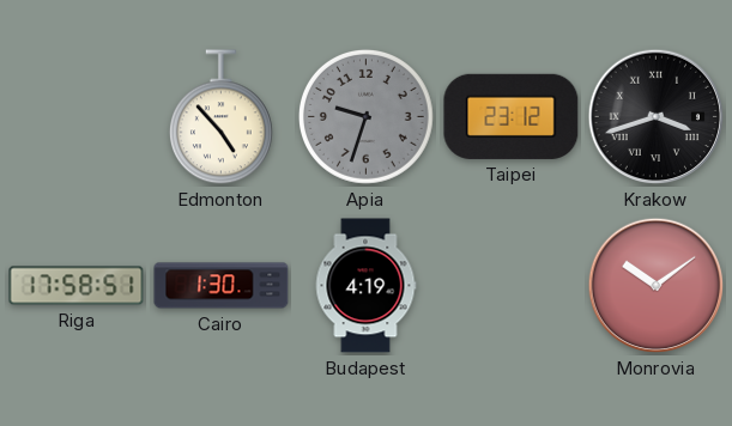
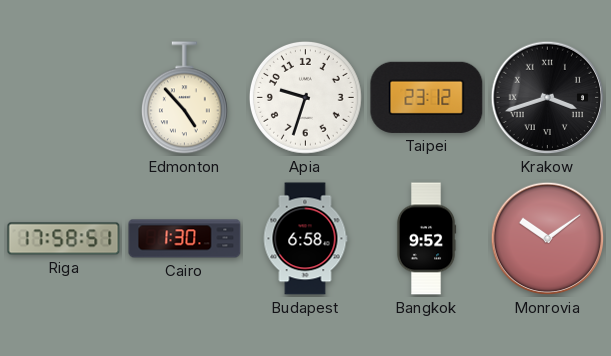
Apia dial: grey -> white
Budapest: 4:19 -> 6:58
Bangkok: none -> 9:52
